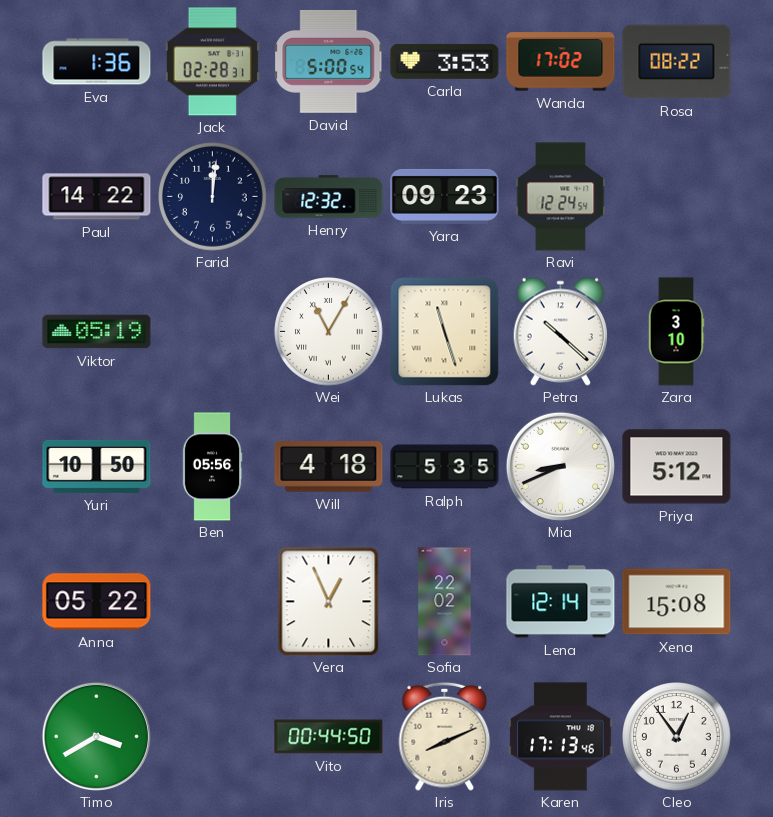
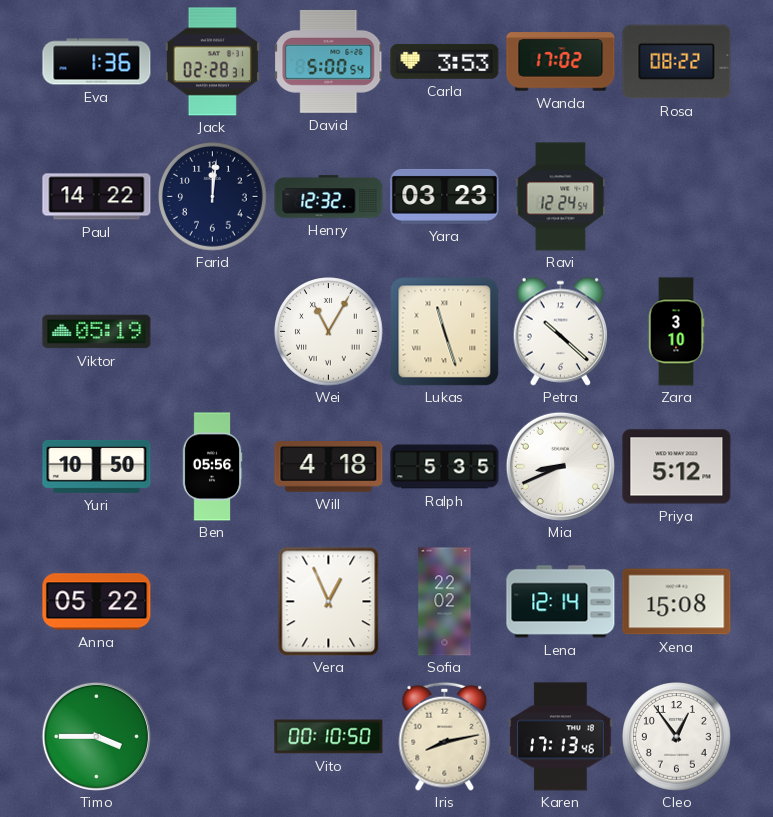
Yara: 09:23 -> 03:23
Timo: 3:40 -> 3:45
Vito: 00:44 -> 00:10
Iris: 8:11 -> 8:13
